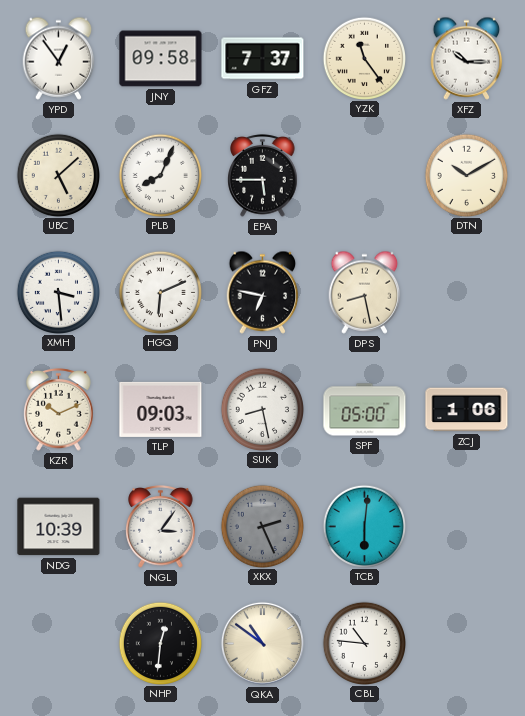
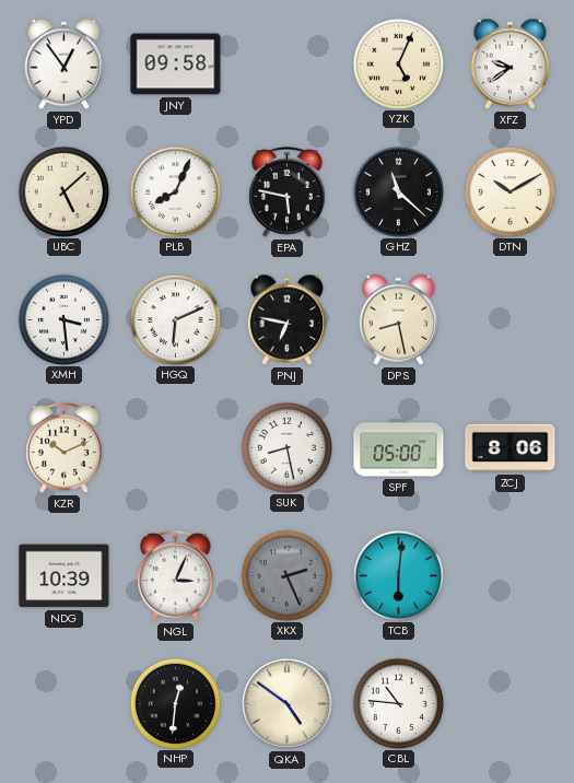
GFZ: 7:37 -> none
YZK: 11:24 -> 5:04
XFZ: 10:15 -> 9:39
EPA: 5:45 -> 5:47
GHZ: none -> 11:22
TLP: 09:03 -> none
ZCJ: 1:06 -> 8:06
NGL: 3:06 -> 3:04
QKA: 10:51 -> 4:51
